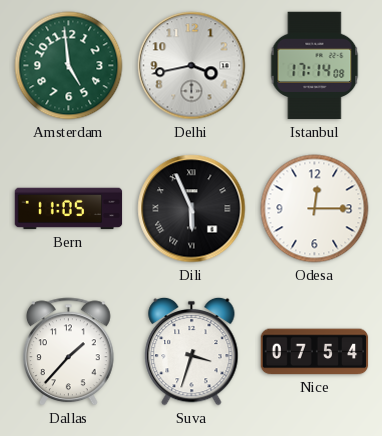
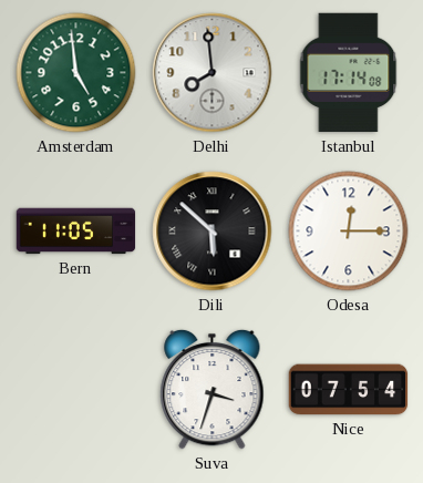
Delhi: 3:43 -> 7:59
Dili: 5:56 -> 5:52
Dallas: 1:37 -> none
